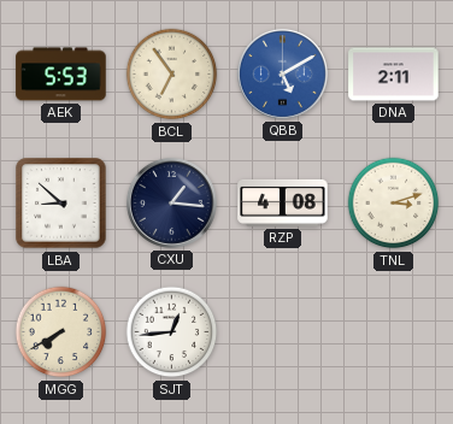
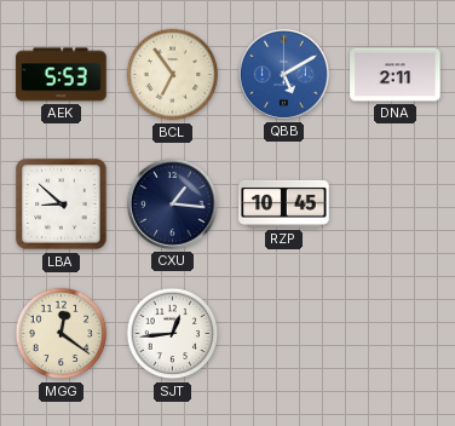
RZP: 4:08 -> 10:45
TNL: 3:12 -> none
MGG: 7:40 -> 12:21
